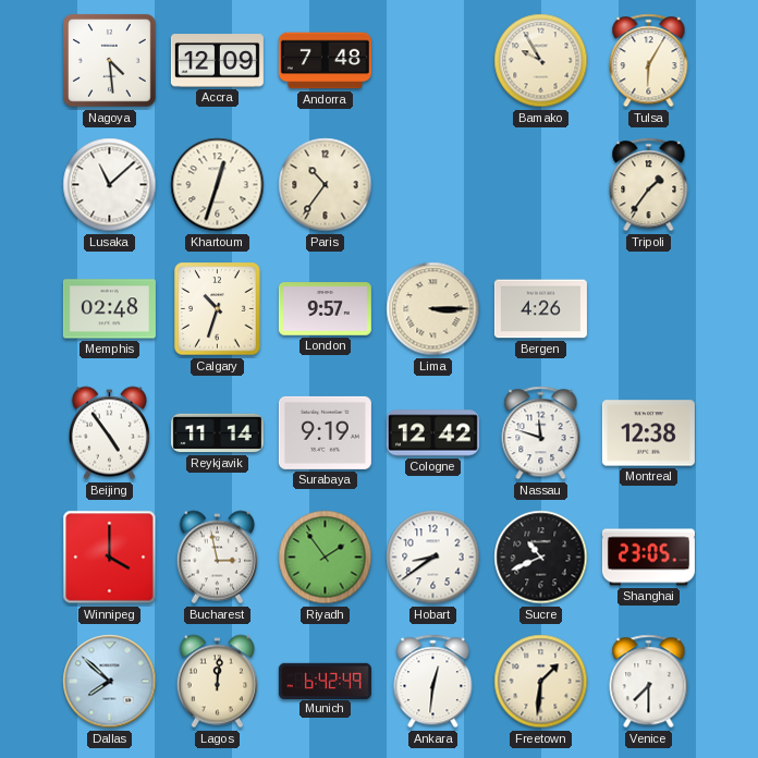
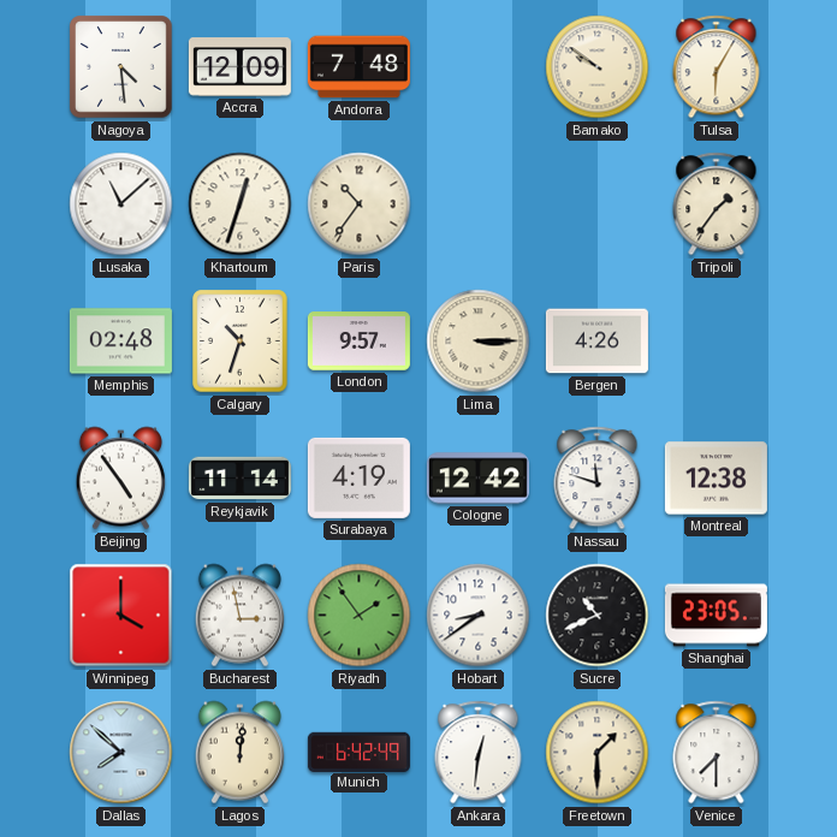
Bamako: 9:55 -> 9:51
Surabaya: 9:19 -> 4:19
Freetown: 1:31 -> 1:30
